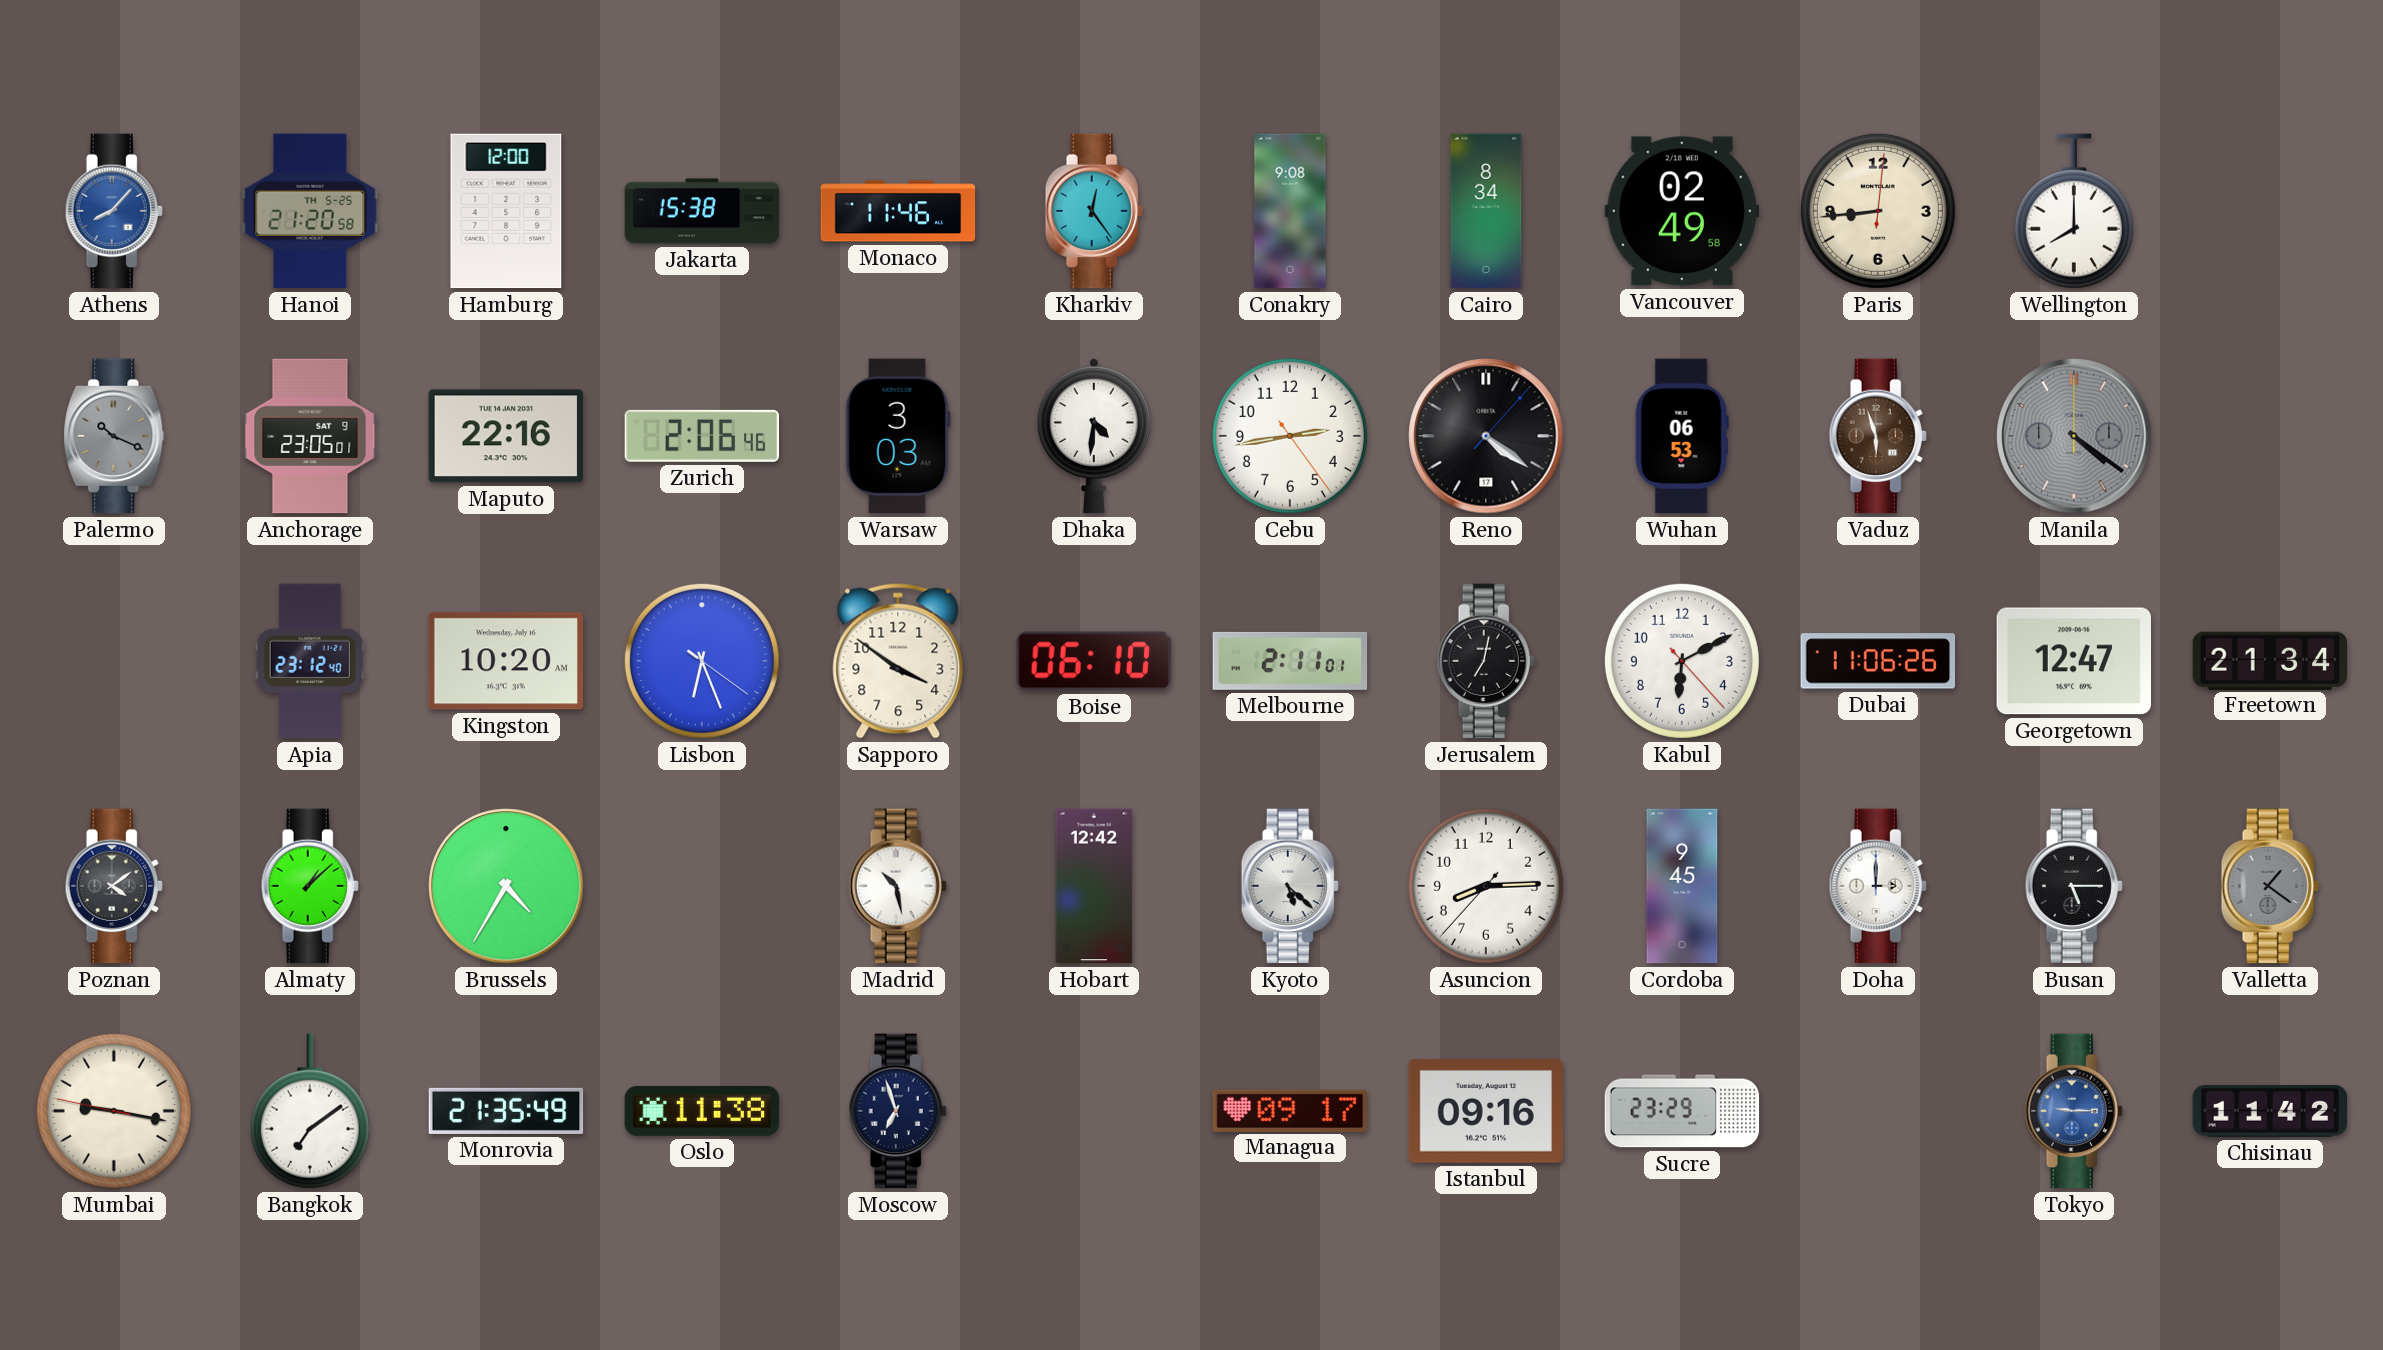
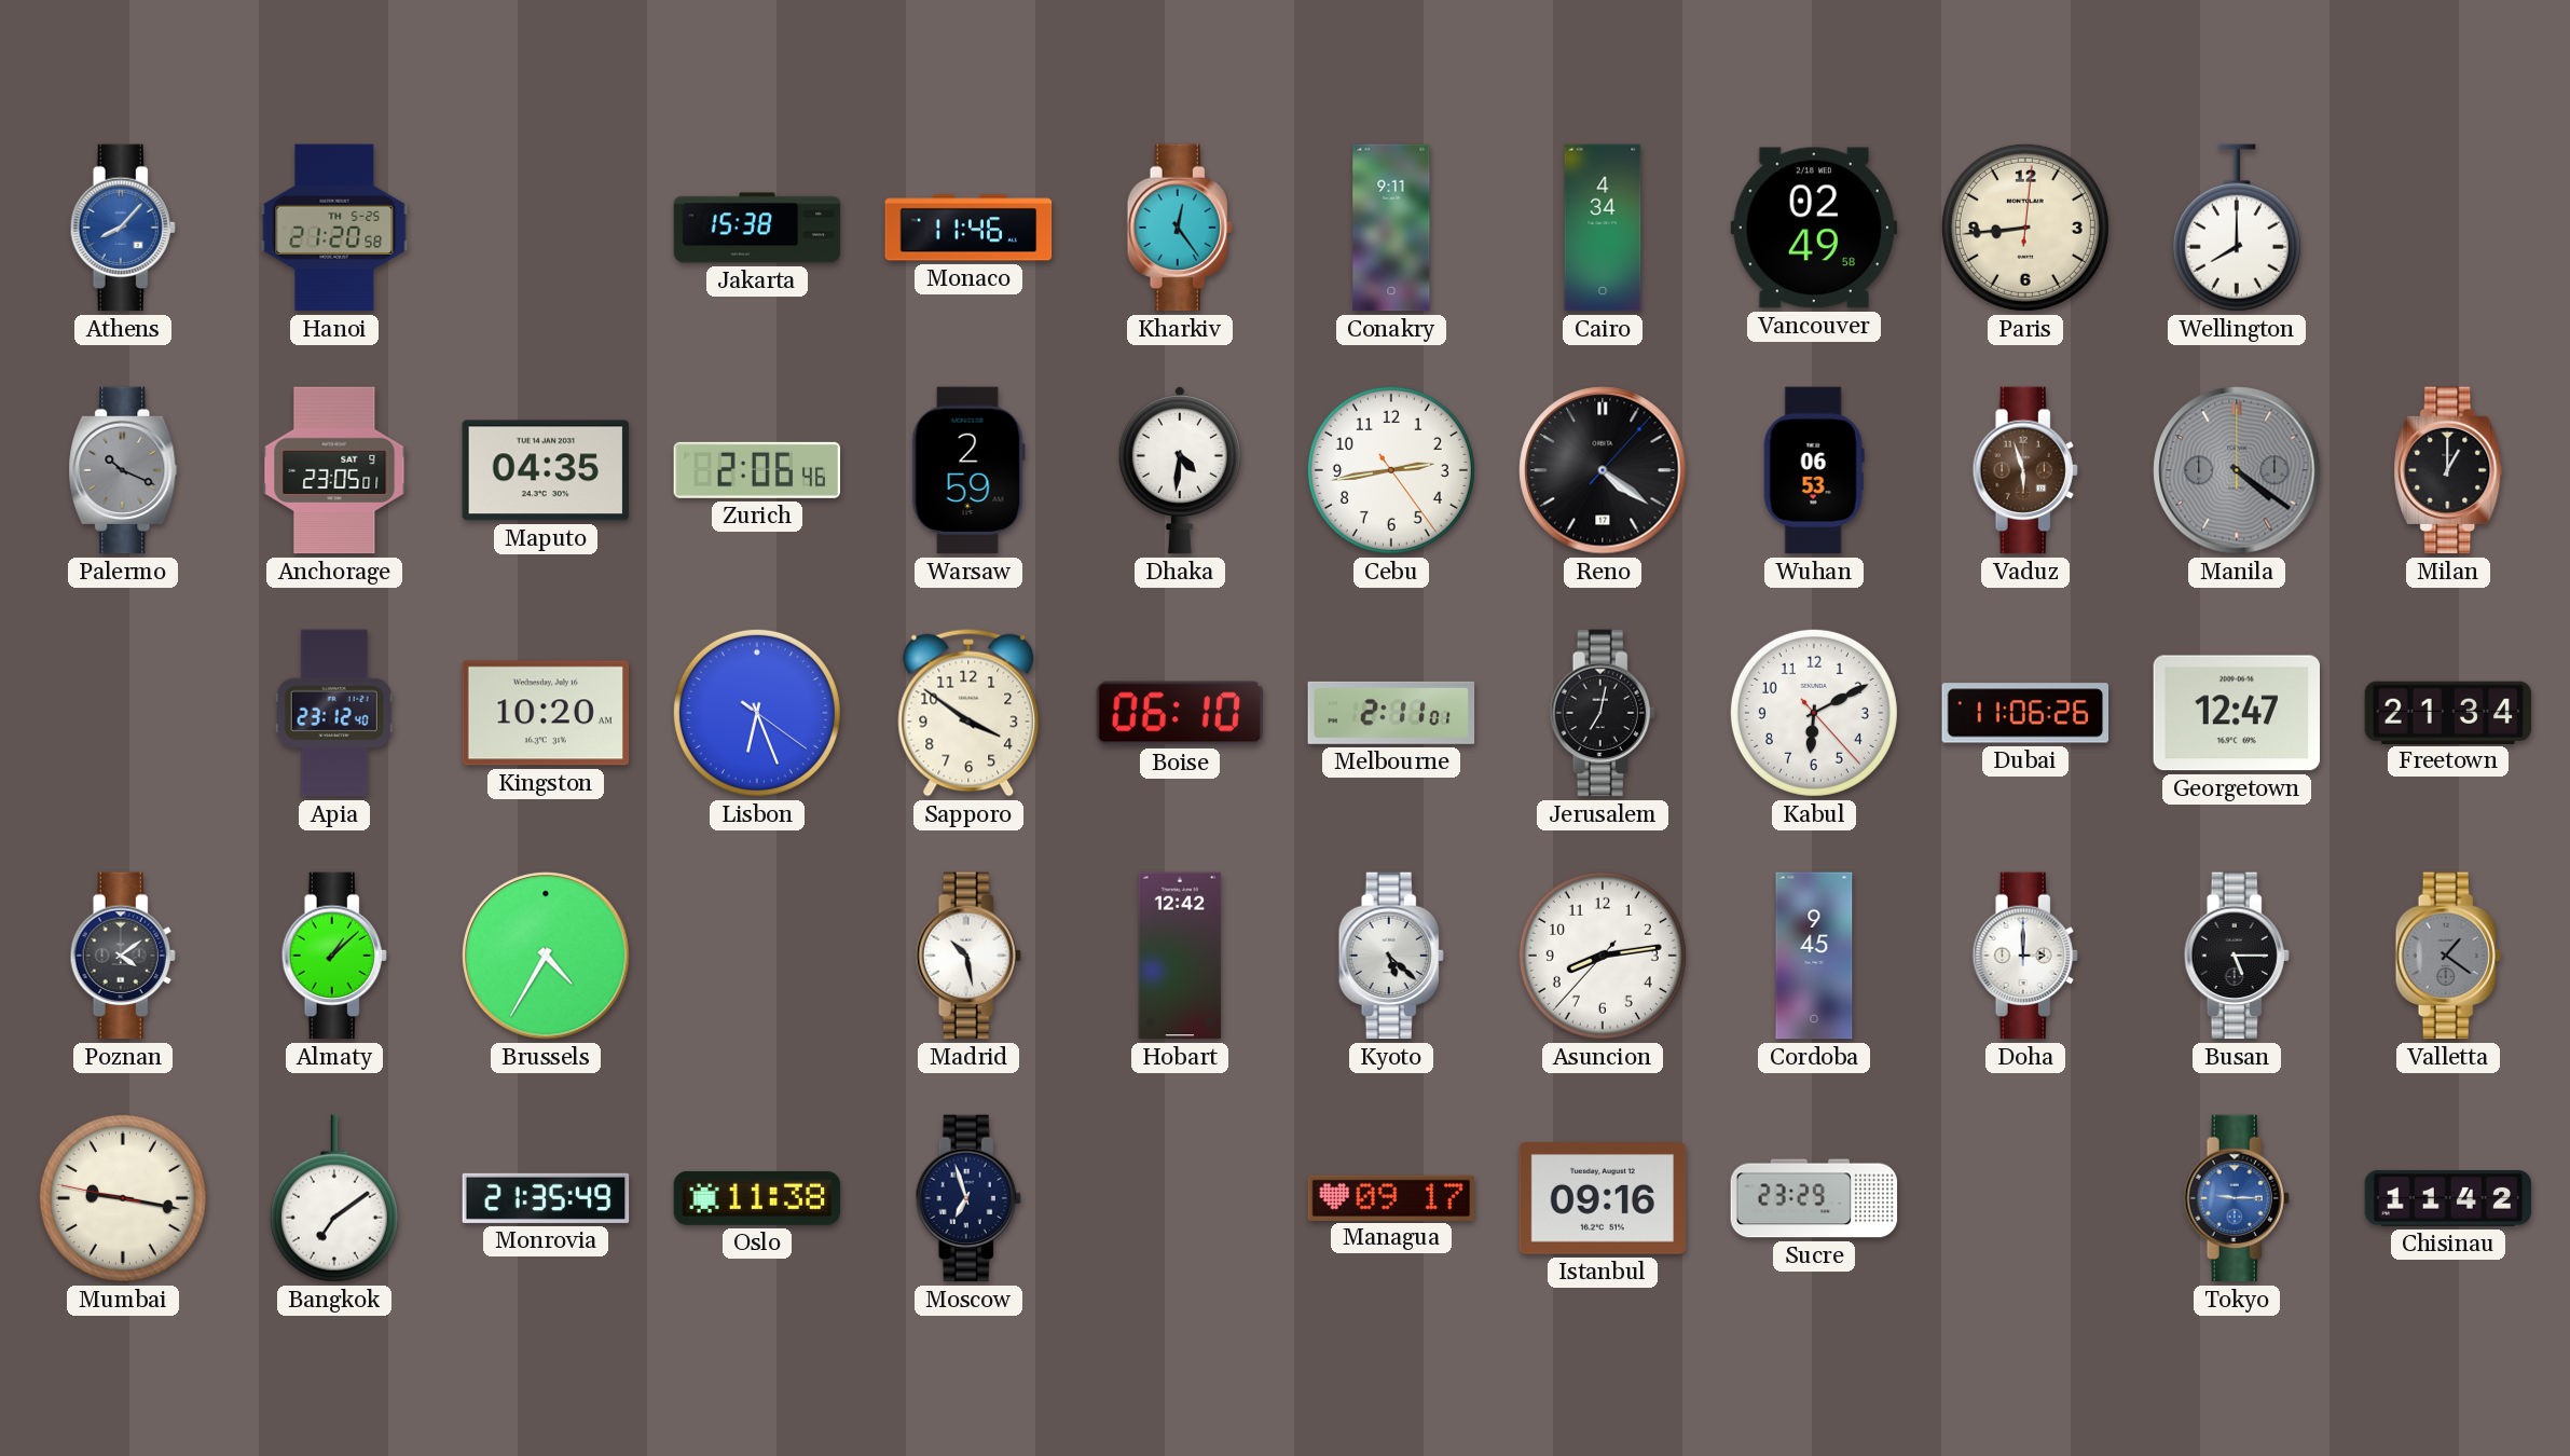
Hamburg: 12:00 -> none
Conakry: 9:08 -> 9:11
Cairo: 8:34 -> 4:34
Maputo: 22:16 -> 04:35
Warsaw: 3:03 -> 2:59
Milan: none -> 1:00
Asuncion: 8:14 -> 8:13
